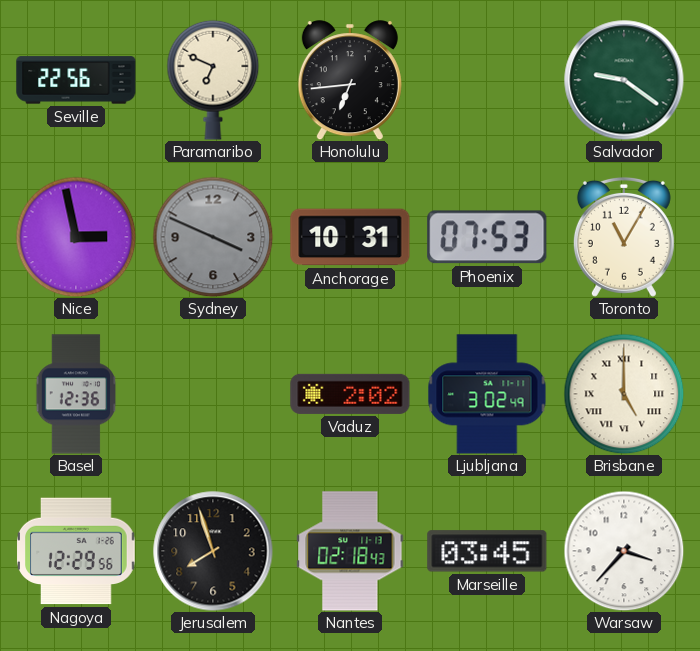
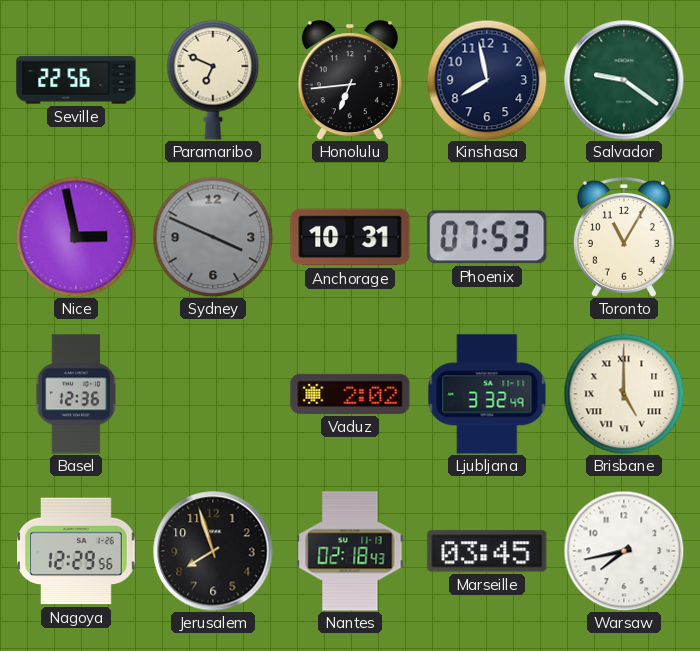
Kinshasa: none -> 7:58
Ljubljana: 3:02 -> 3:32
Warsaw: 3:37 -> 7:43
